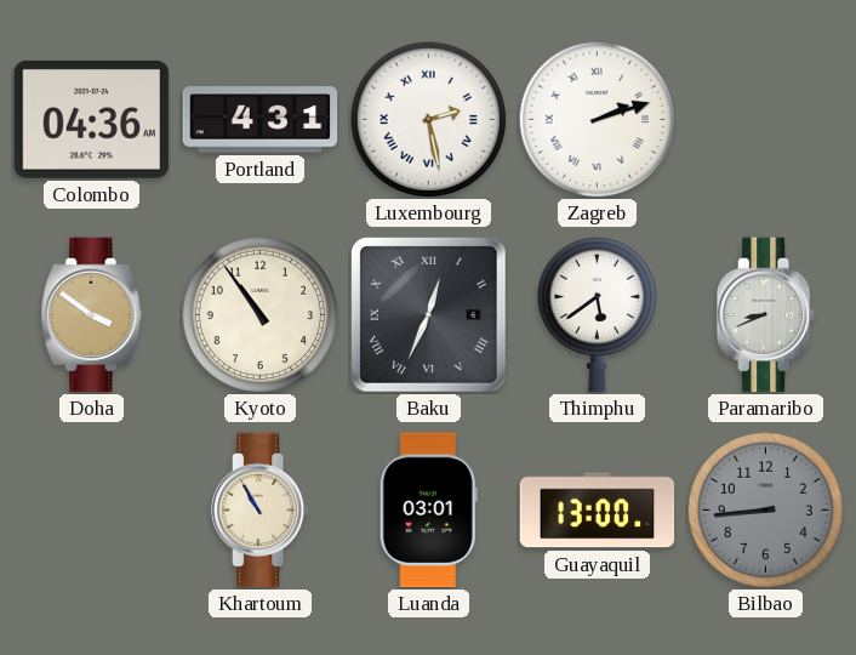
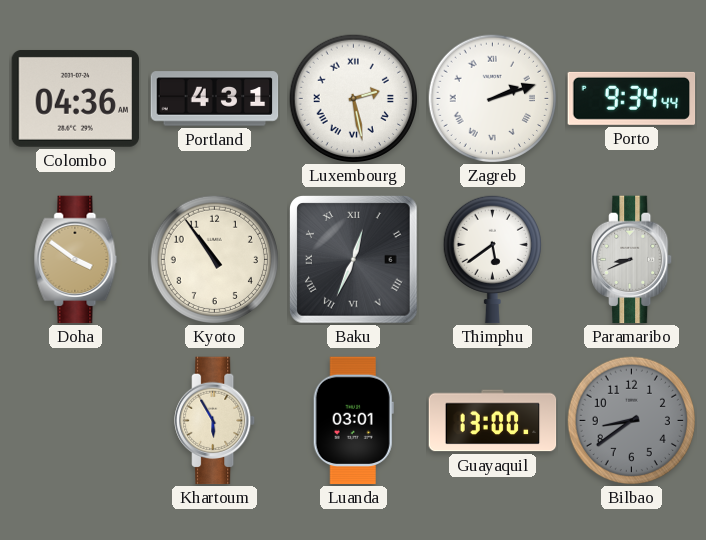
Porto: none -> 9:34
Khartoum: 10:55 -> 5:55
Bilbao: 8:44 -> 8:39
